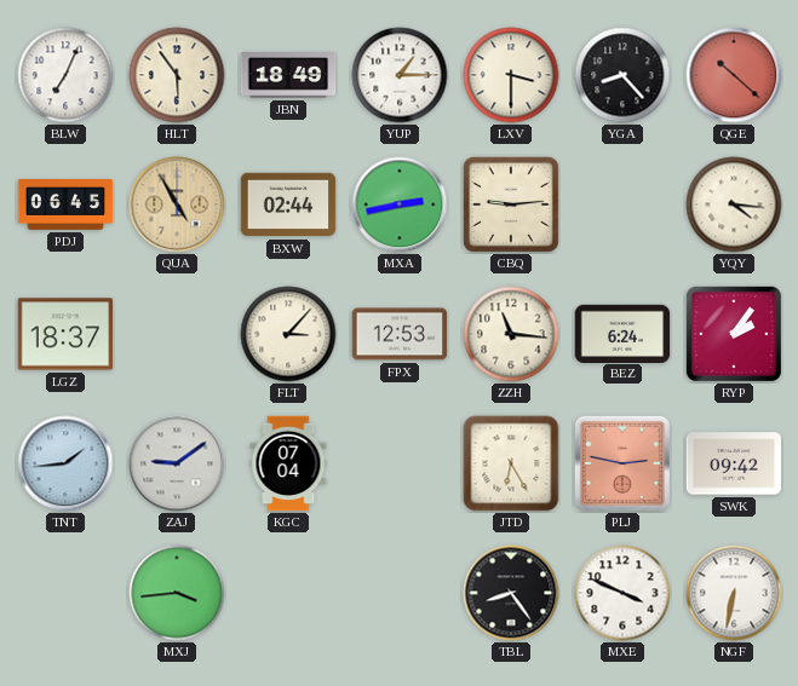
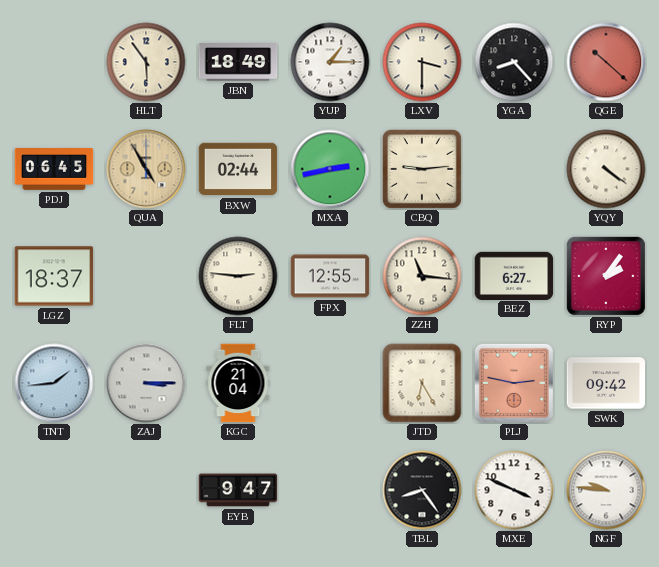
BLW: 7:04 -> none
YQY: 4:16 -> 4:21
FLT: 3:07 -> 2:46
FPX: 12:53 -> 12:55
BEZ: 6:24 -> 6:27
ZAJ: 9:09 -> 3:15
KGC: 07:04 -> 21:04
MXJ: 3:44 -> none
EYB: none -> 9:47
NGF: 6:32 -> 9:46
